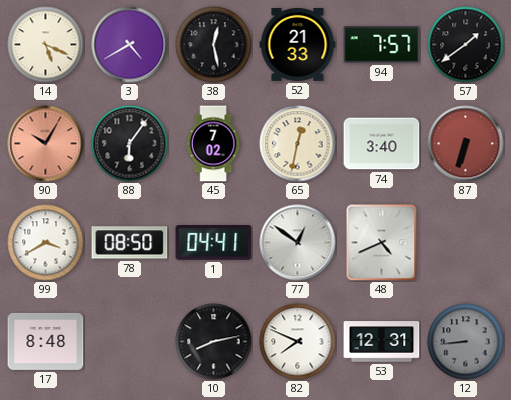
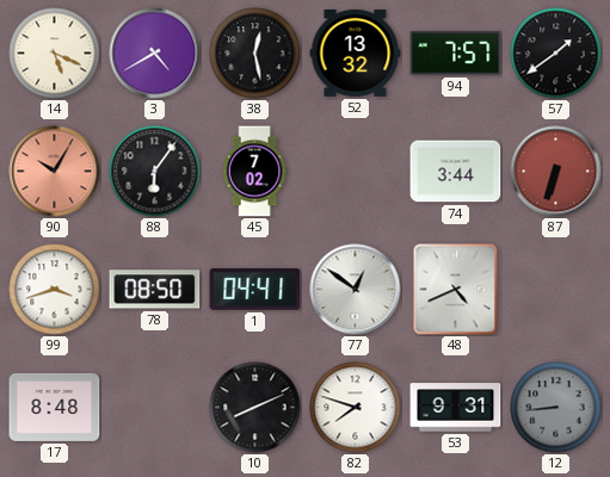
52: 21:33 -> 13:32
65: 12:32 -> none
74: 3:40 -> 3:44
99: 3:40 -> 3:42
10: 8:13 -> 8:11
82: 7:49 -> 7:48
53: 12:31 -> 9:31
